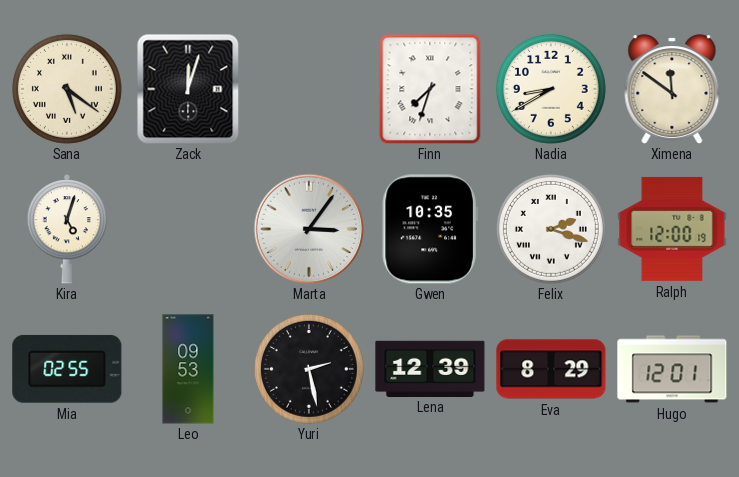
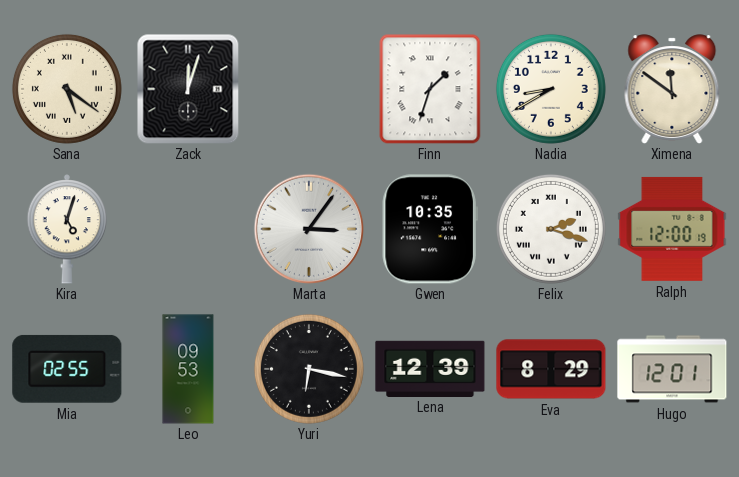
Finn: 7:33 -> 1:33
Yuri: 2:28 -> 6:17
